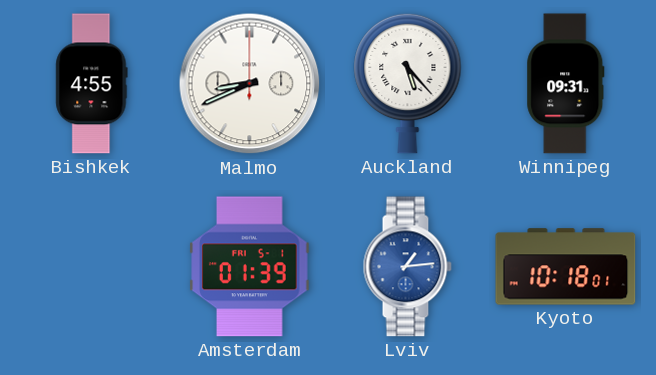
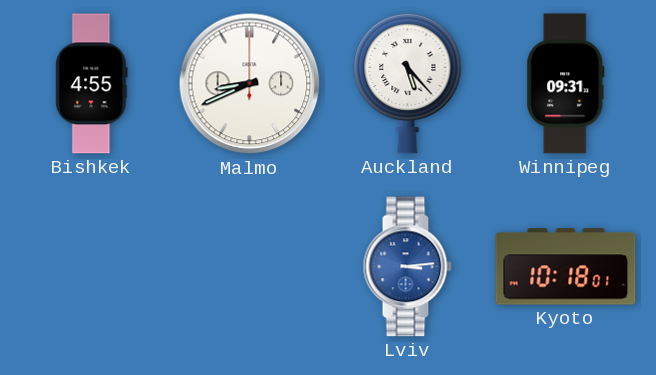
Amsterdam: 01:39 -> none
Lviv: 1:14 -> 3:14
